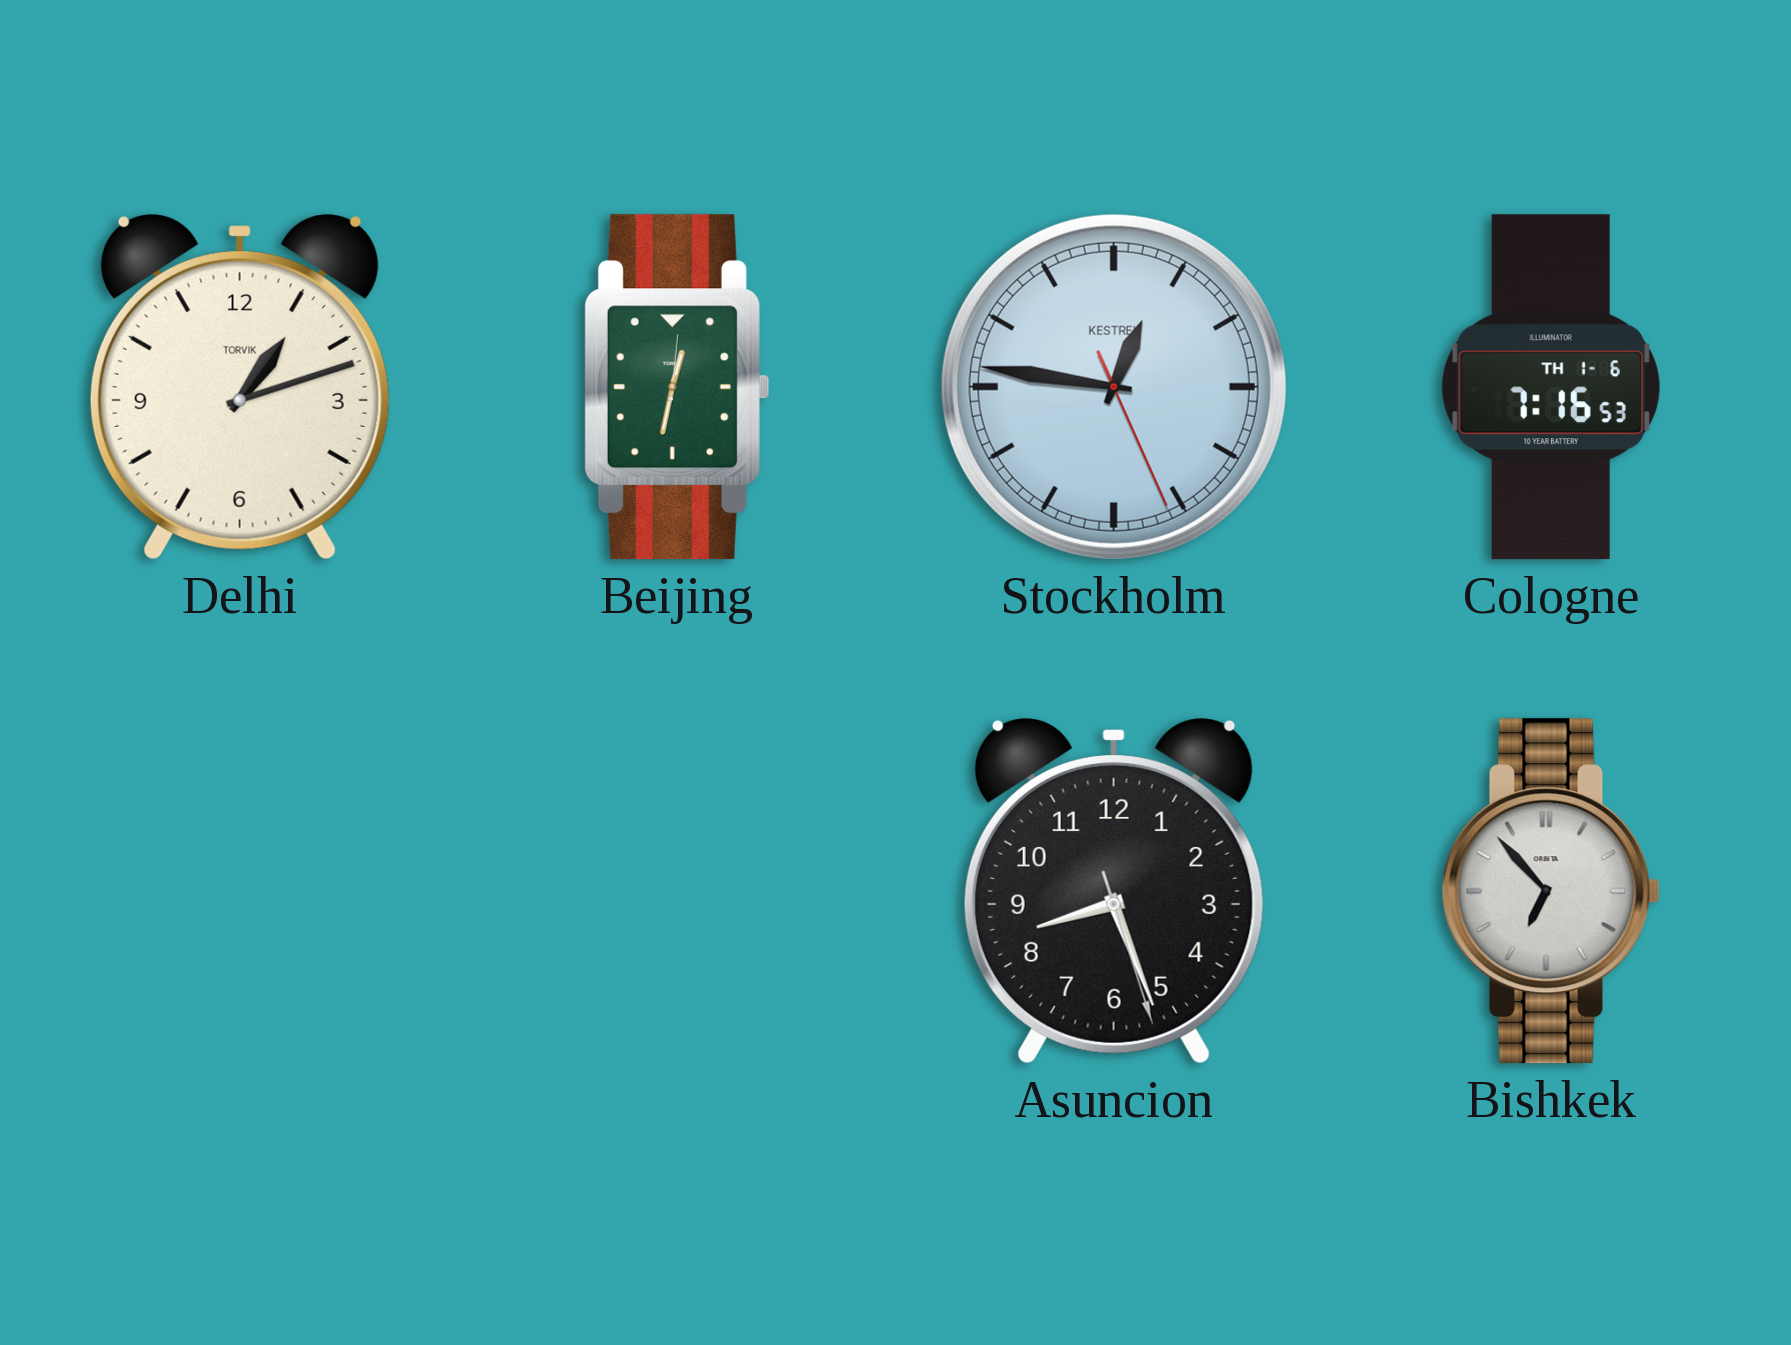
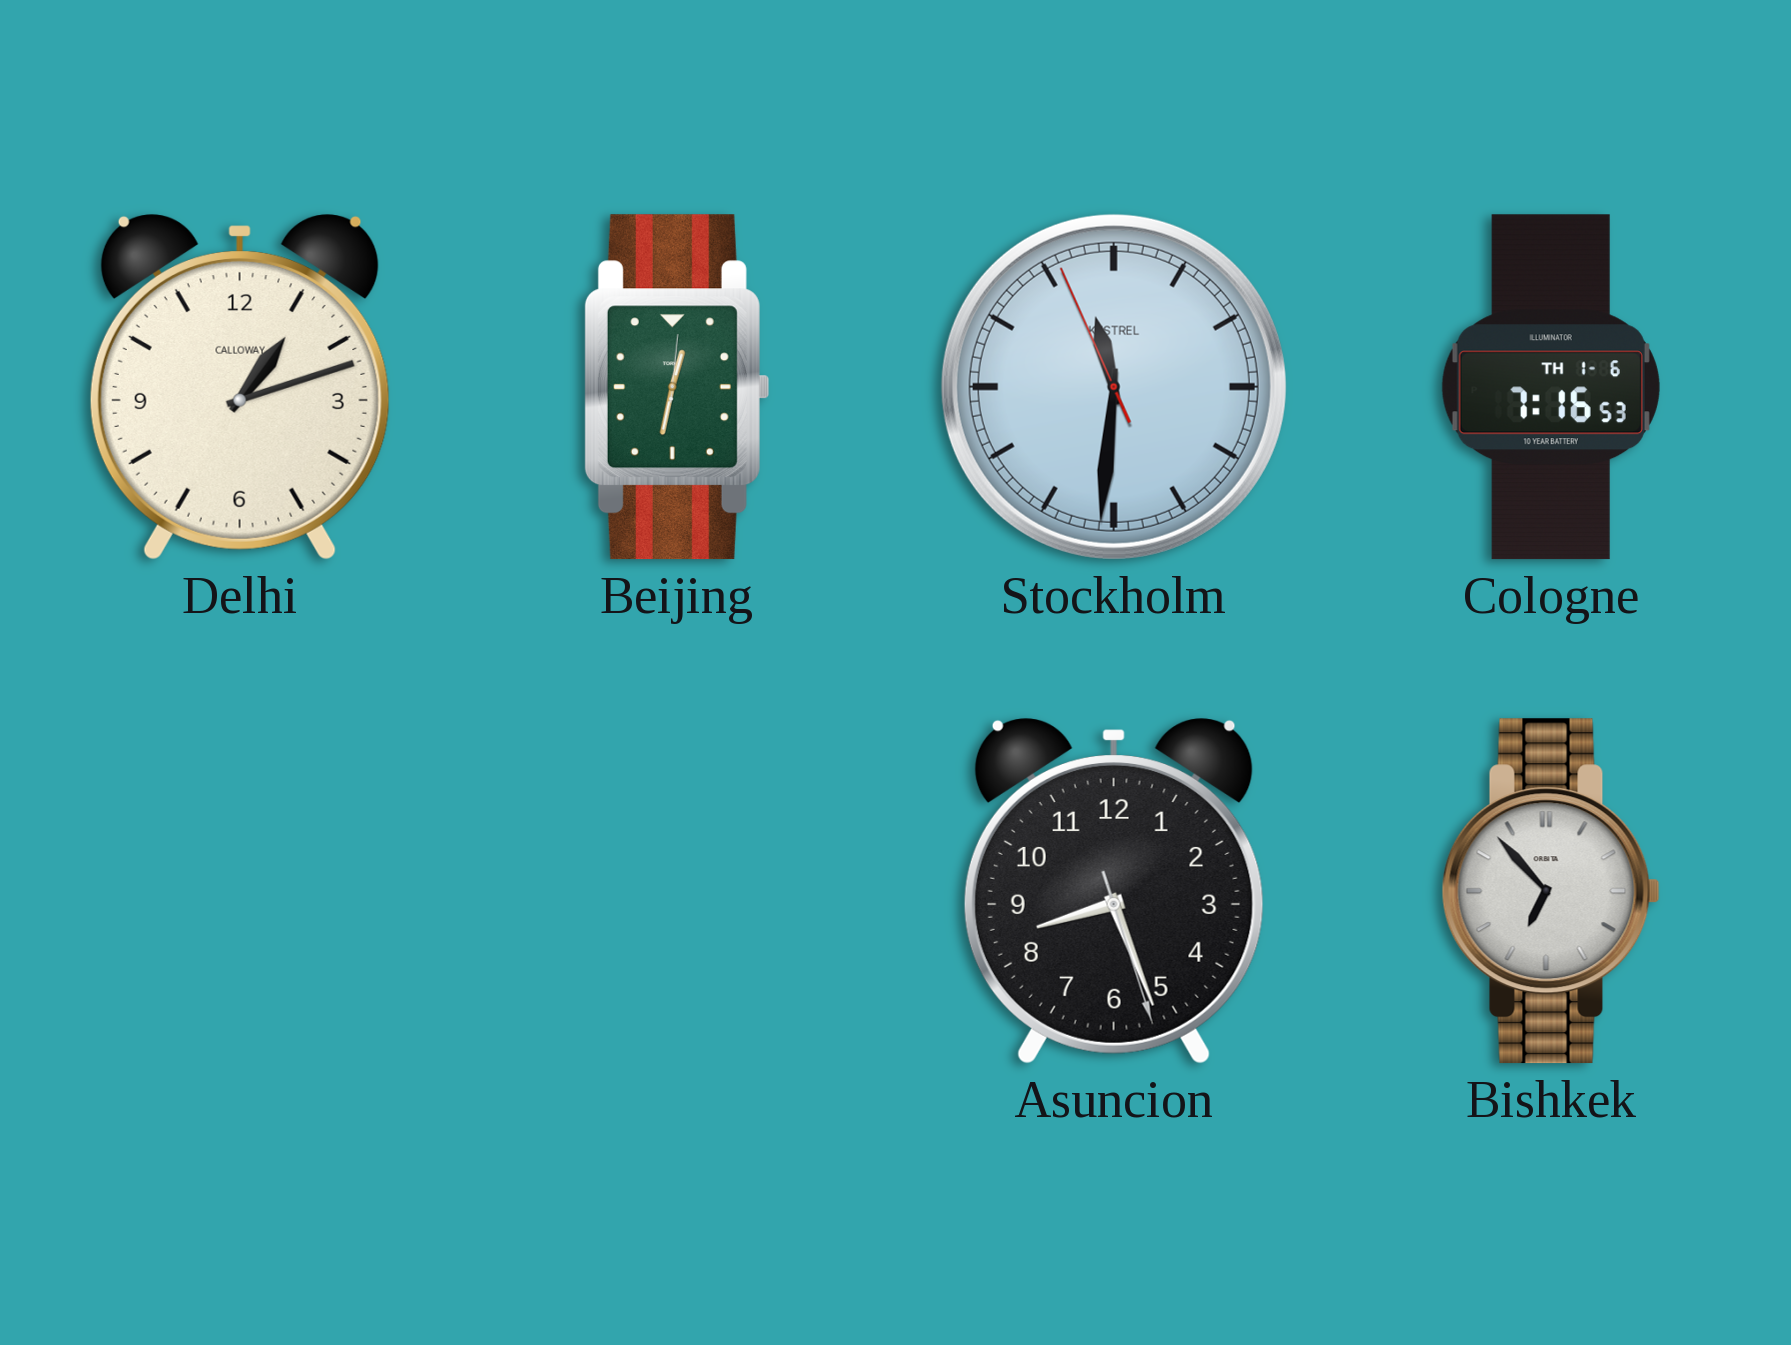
Delhi brand: TORVIK -> CALLOWAY
Stockholm: 12:46 -> 11:30
